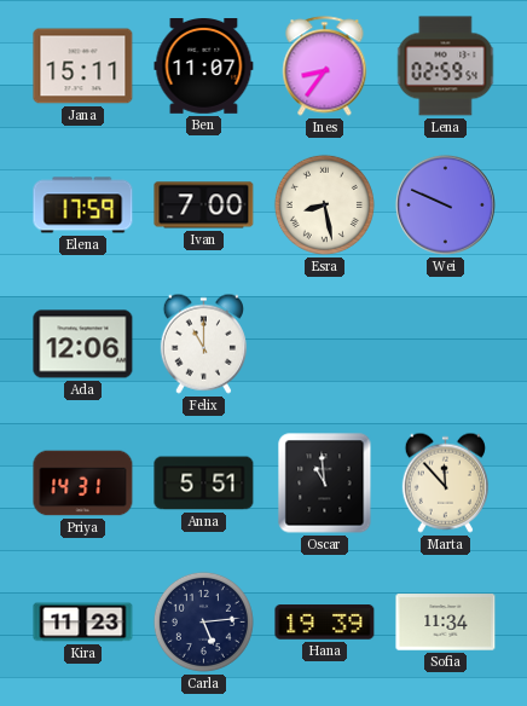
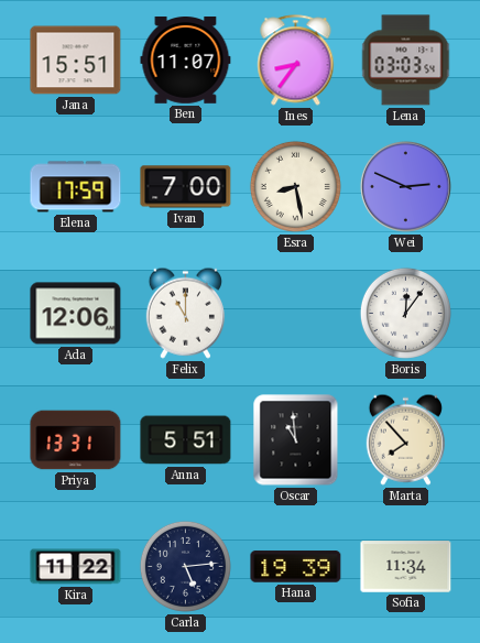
Jana: 15:11 -> 15:51
Lena: 02:59 -> 03:03
Wei: 9:49 -> 2:49
Boris: none -> 12:06
Priya: 14:31 -> 13:31
Marta: 11:53 -> 7:53
Kira: 11:23 -> 11:22
